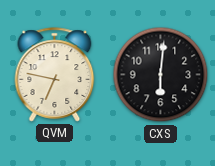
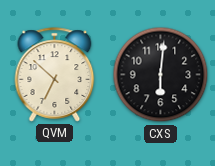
QVM: 6:47 -> 6:52
